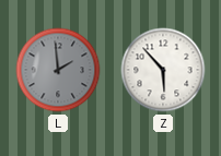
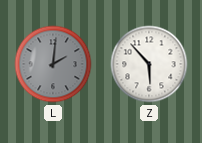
L: 1:59 -> 2:01
